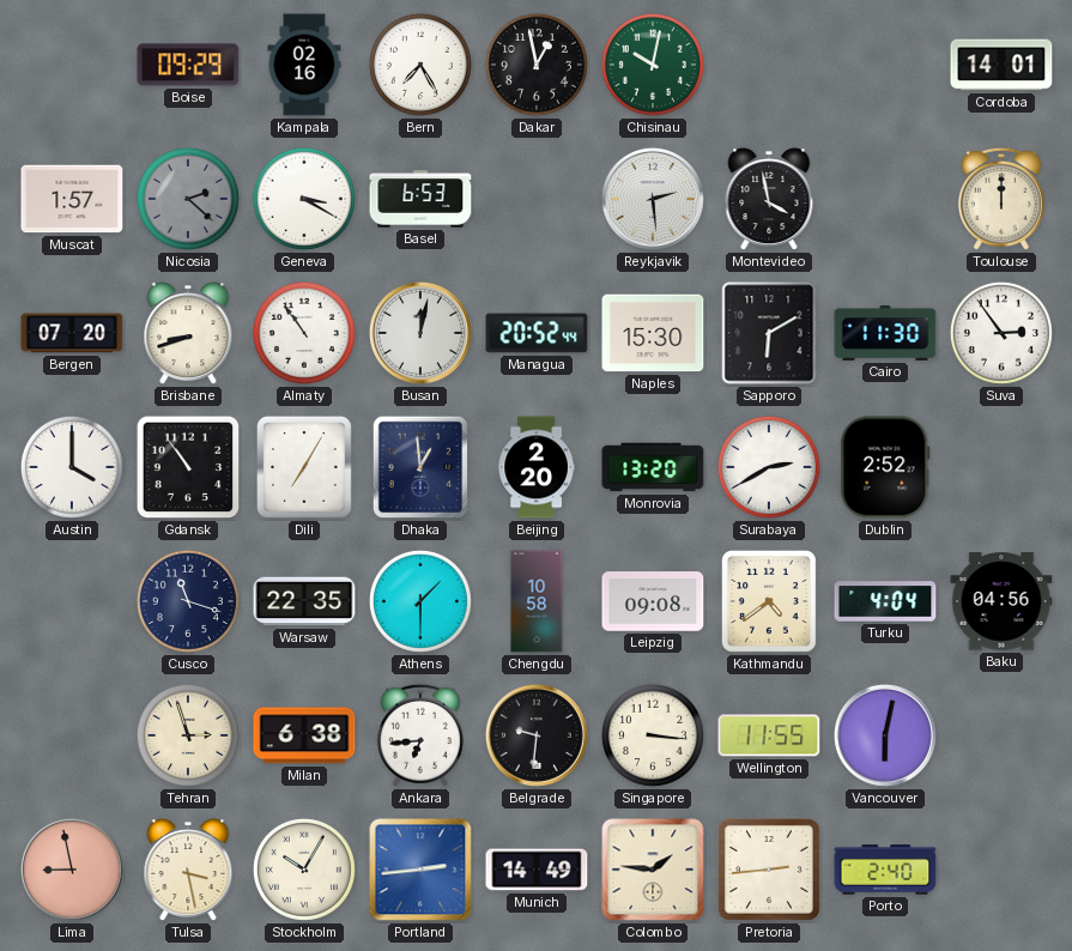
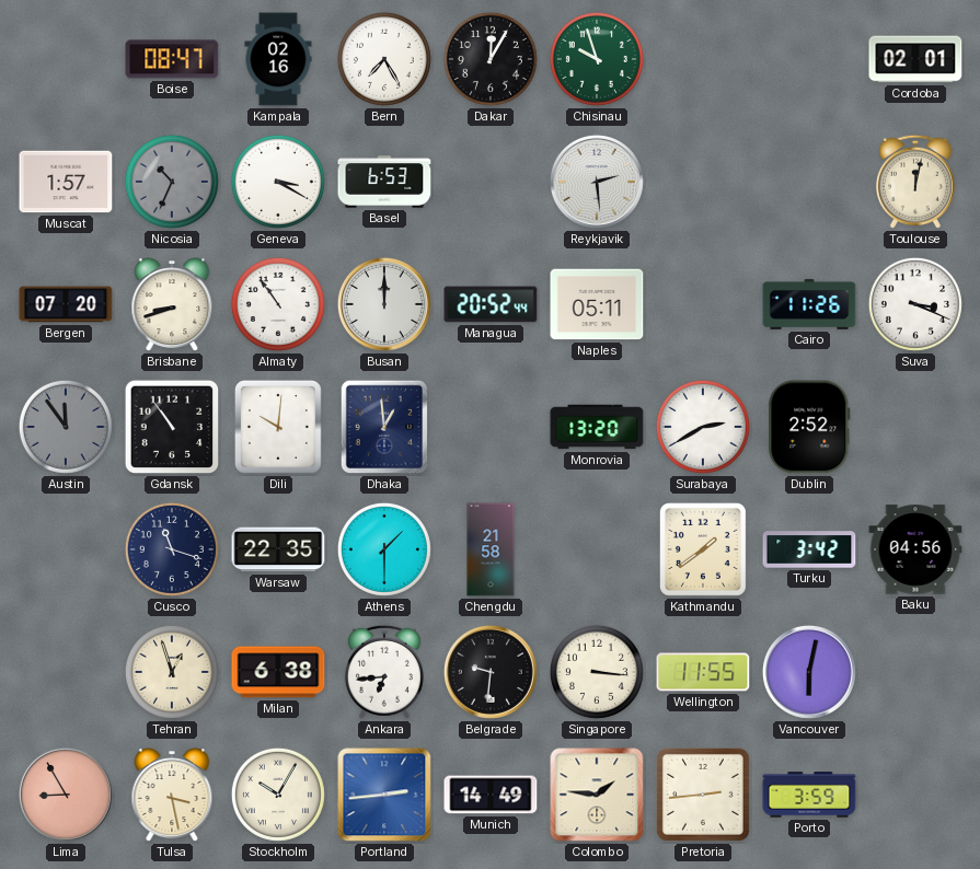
Boise: 09:29 -> 08:47
Dakar: 12:58 -> 12:05
Chisinau: 10:02 -> 9:57
Cordoba: 14:01 -> 02:01
Nicosia: 2:22 -> 10:34
Montevideo: 3:58 -> none
Toulouse: 12:00 -> 12:02
Busan: 12:02 -> 12:00
Naples: 15:30 -> 05:11
Sapporo: 6:10 -> none
Cairo: 11:30 -> 11:26
Suva: 2:54 -> 3:19
Austin: 4:00 -> 11:54
Austin dial: white -> grey
Dili: 7:05 -> 10:01
Beijing: 2:20 -> none
Chengdu: 10:58 -> 21:58
Leipzig: 09:08 -> none
Kathmandu: 4:39 -> 1:39
Turku: 4:04 -> 3:42
Tehran: 2:57 -> 12:57
Lima: 8:58 -> 8:55
Porto: 2:40 -> 3:59
